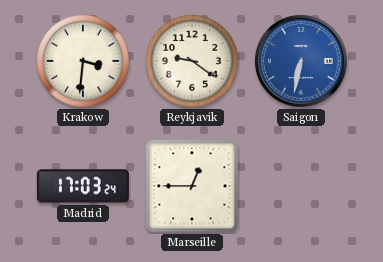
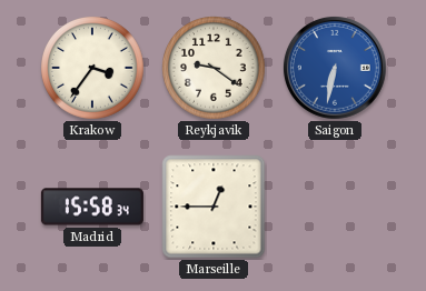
Krakow: 3:31 -> 3:36
Madrid: 17:03 -> 15:58
